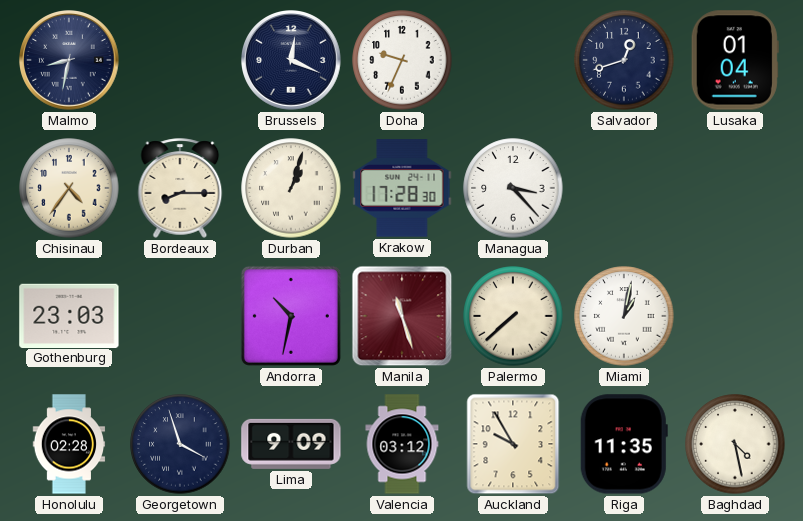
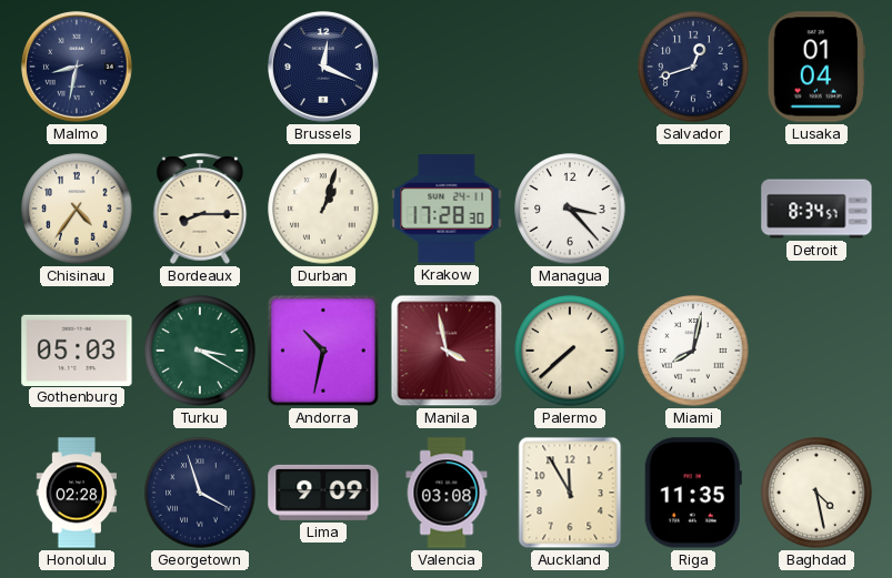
Doha: 9:34 -> none
Detroit: none -> 8:34
Gothenburg: 23:03 -> 05:03
Turku: none -> 3:20
Manila: 11:27 -> 3:58
Miami: 1:02 -> 8:02
Valencia: 03:12 -> 03:08
Auckland: 9:55 -> 11:55
